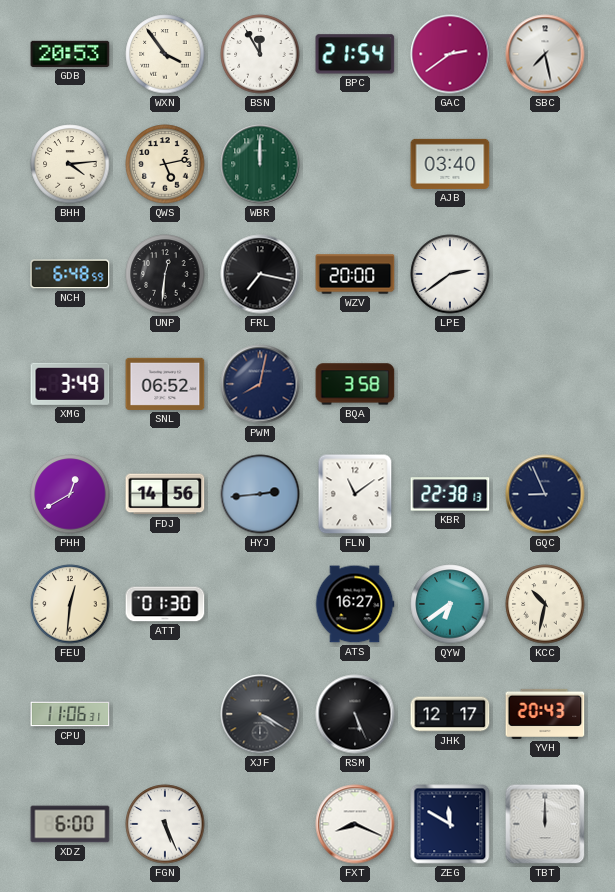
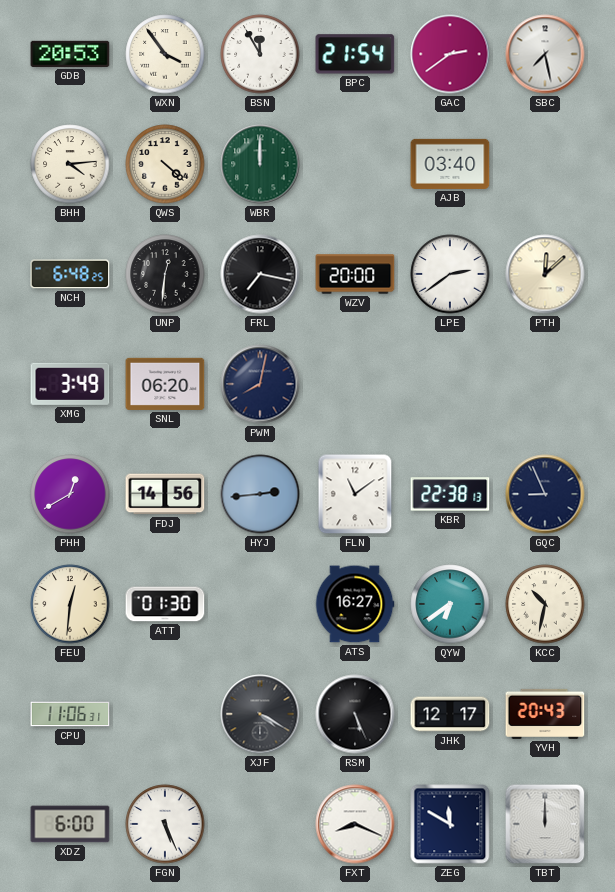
QWS: 5:13 -> 4:22
NCH: 6:48:59 -> 6:48:25
PTH: none -> 12:08
SNL: 06:52 -> 06:20
BQA: 3:58 -> none
